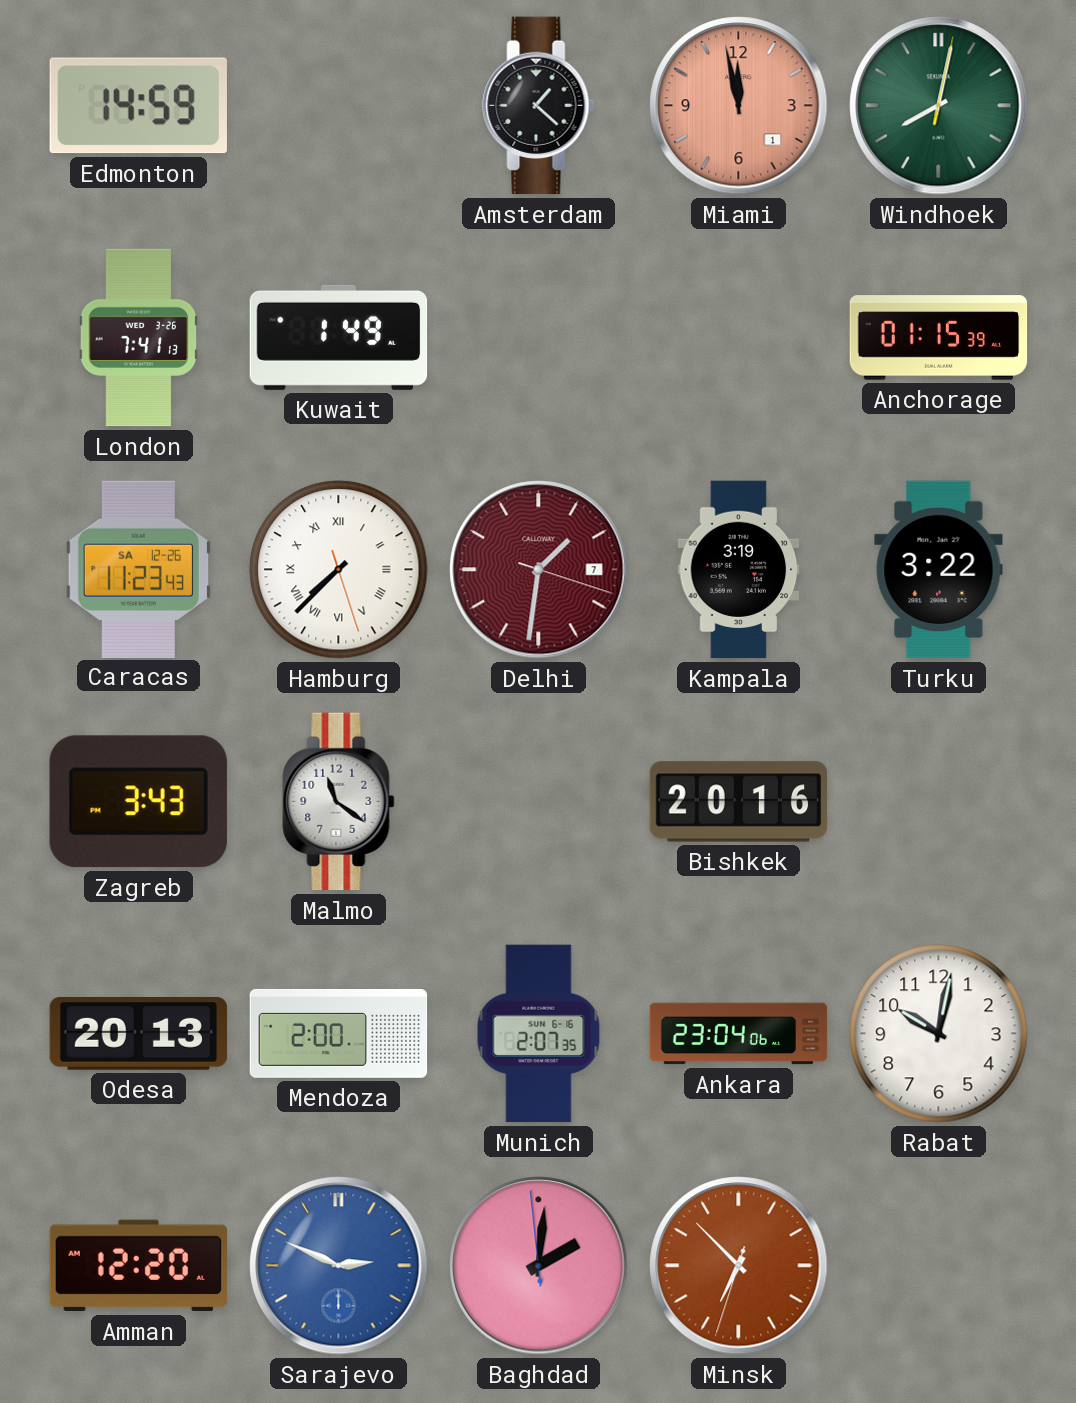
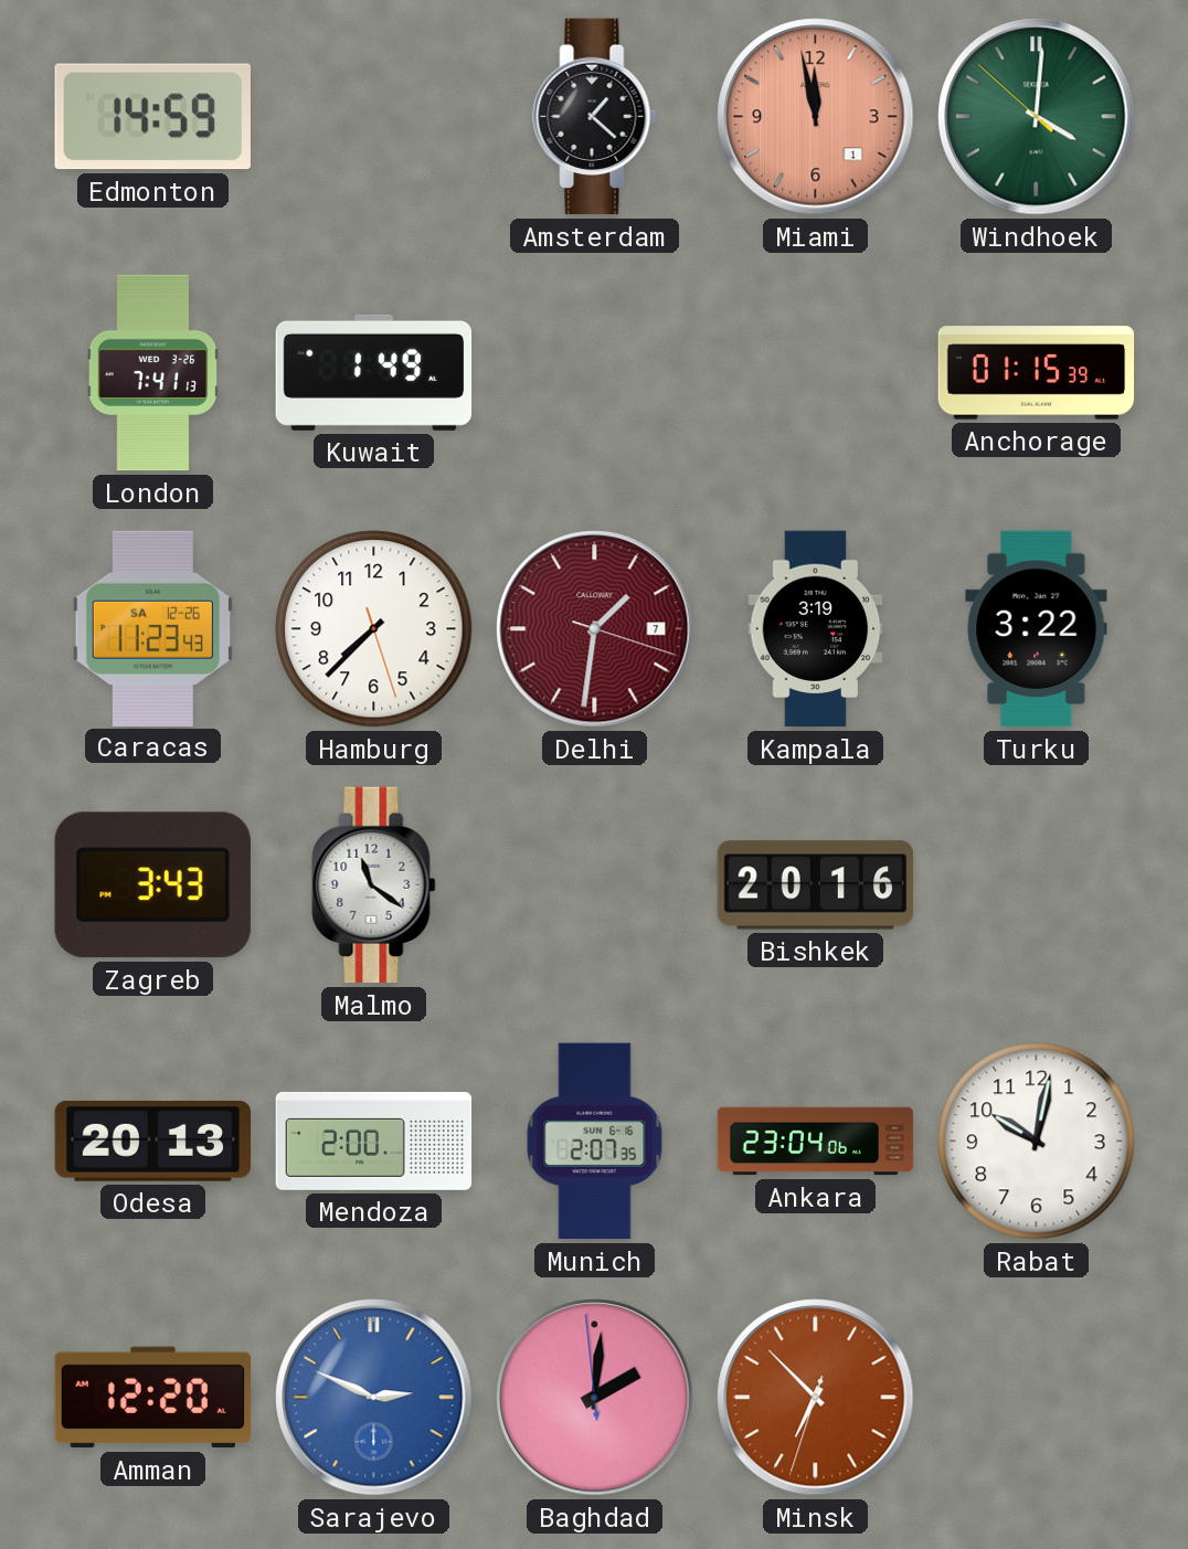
Windhoek: 8:02 -> 4:00
Hamburg numerals: Roman -> Arabic
